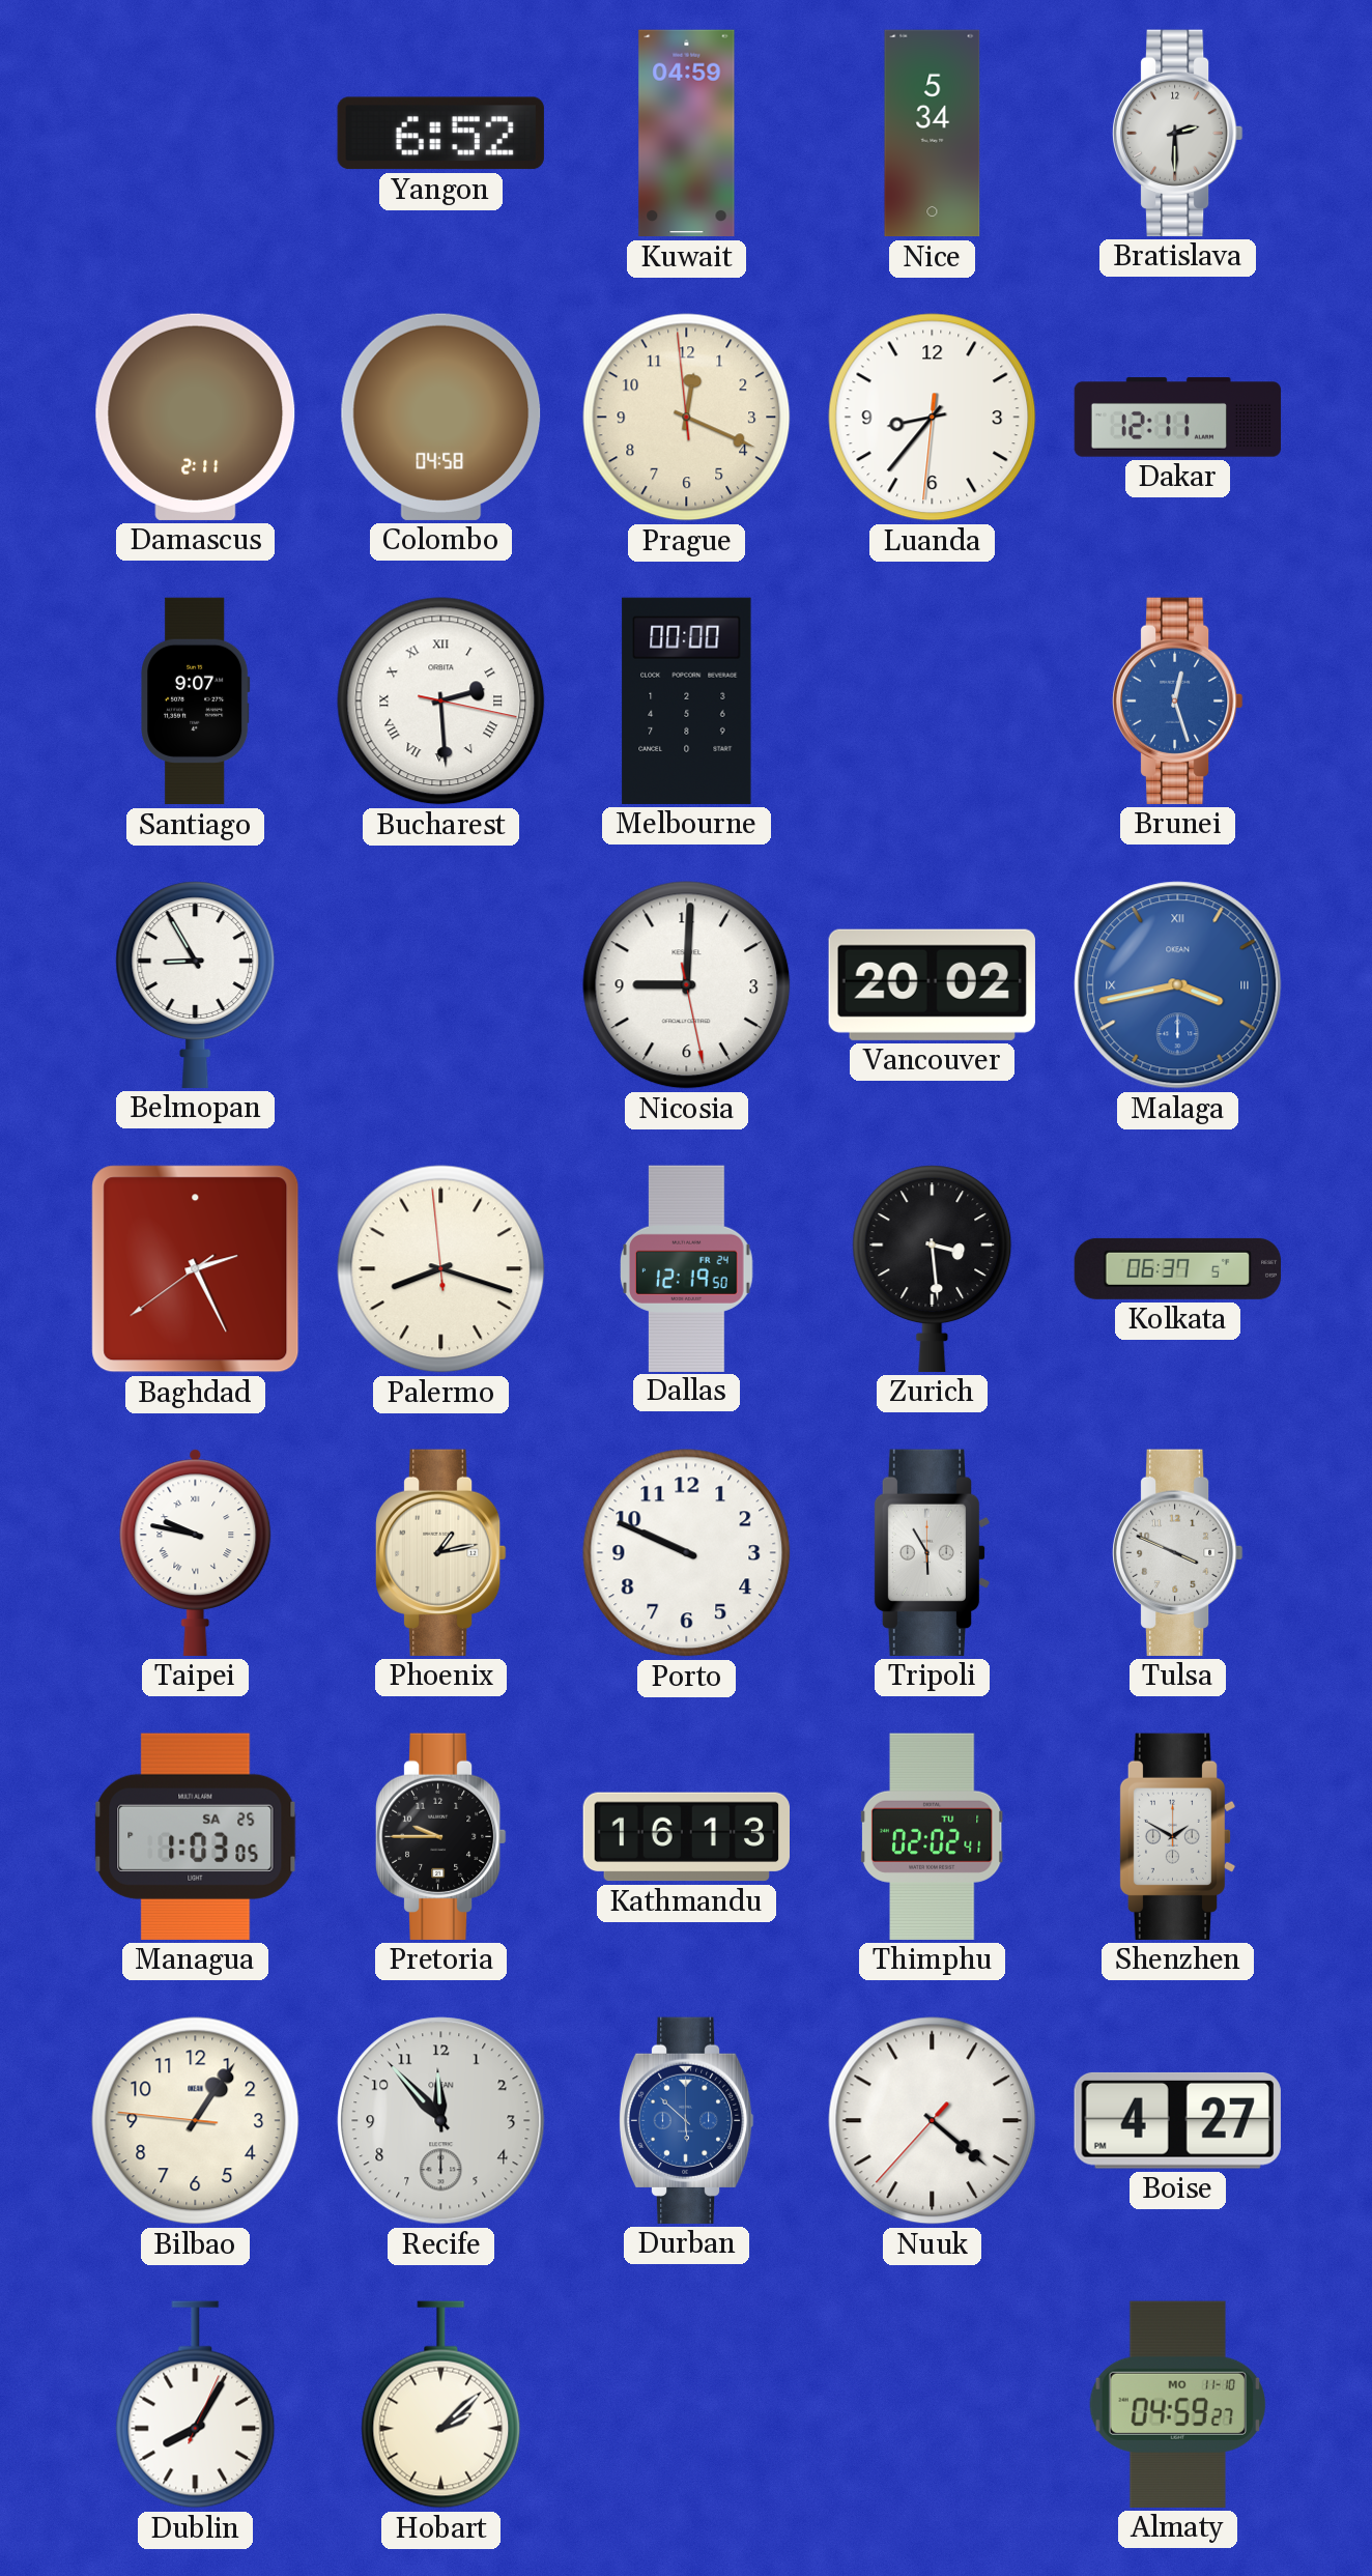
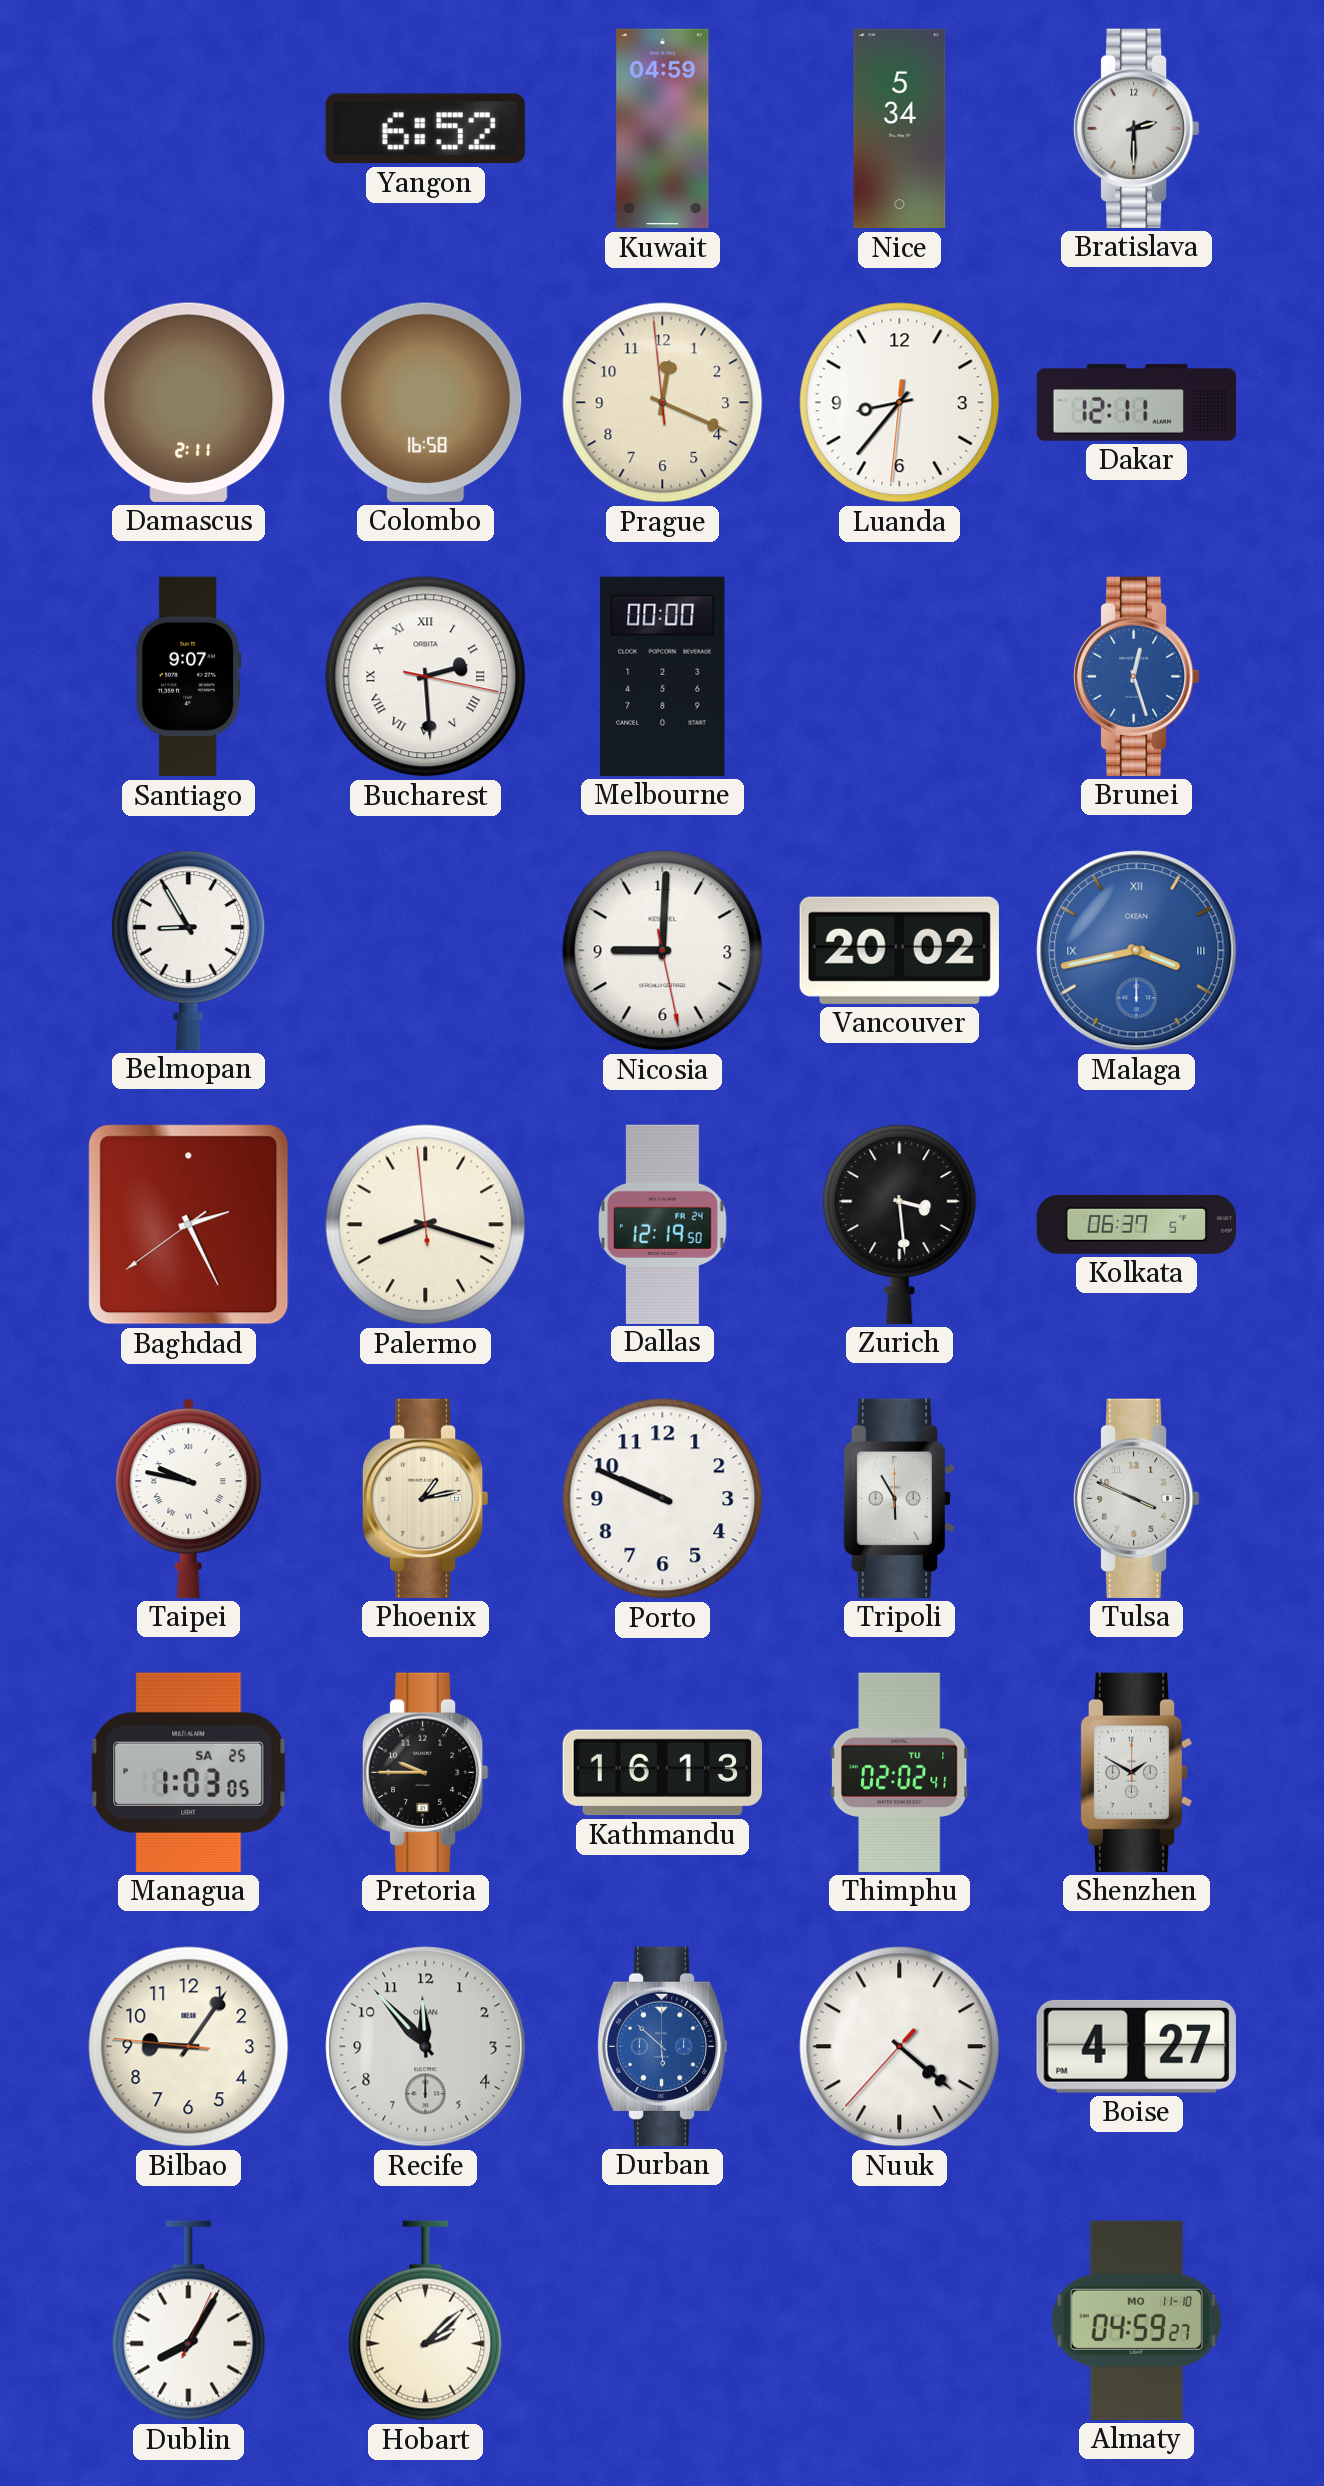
Colombo: 04:58 -> 16:58
Bilbao: 1:05 -> 9:05
